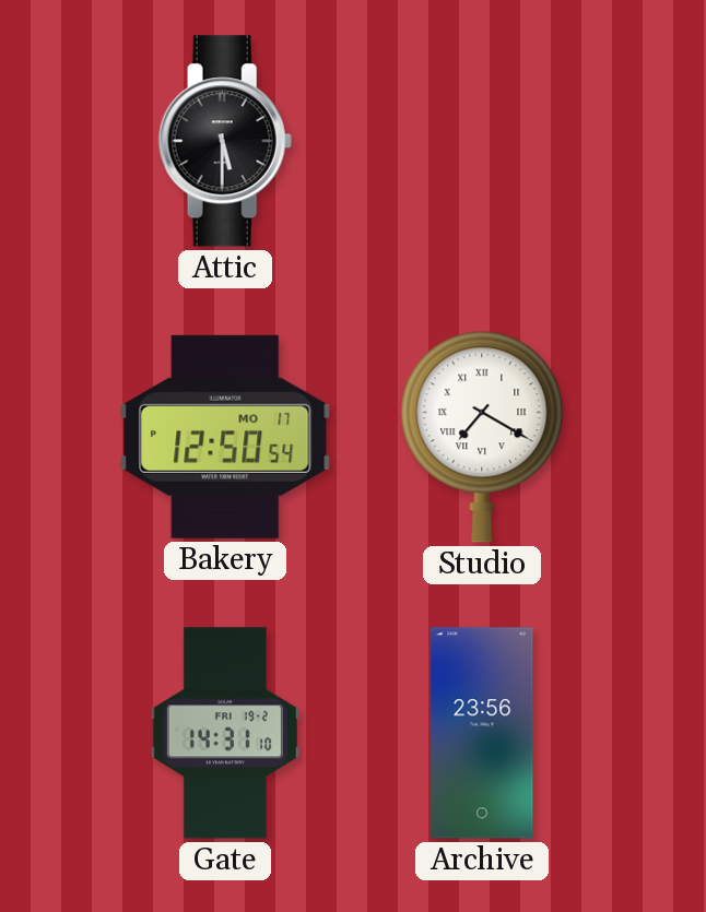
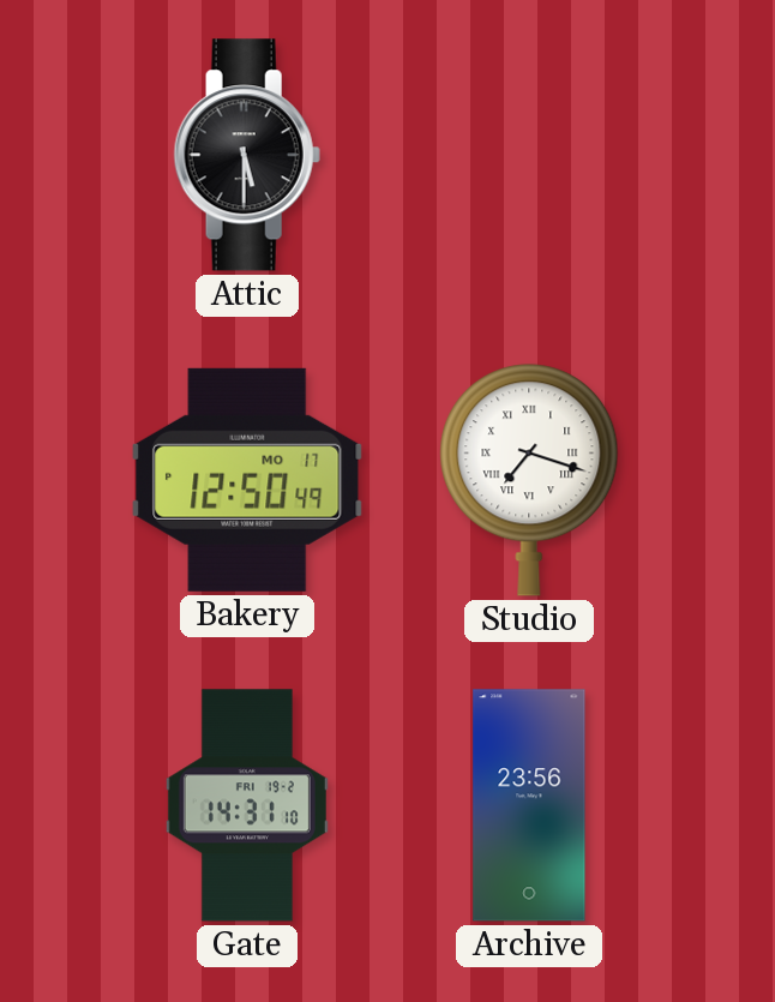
Bakery: 12:50:54 -> 12:50:49
Studio: 7:20 -> 7:18
